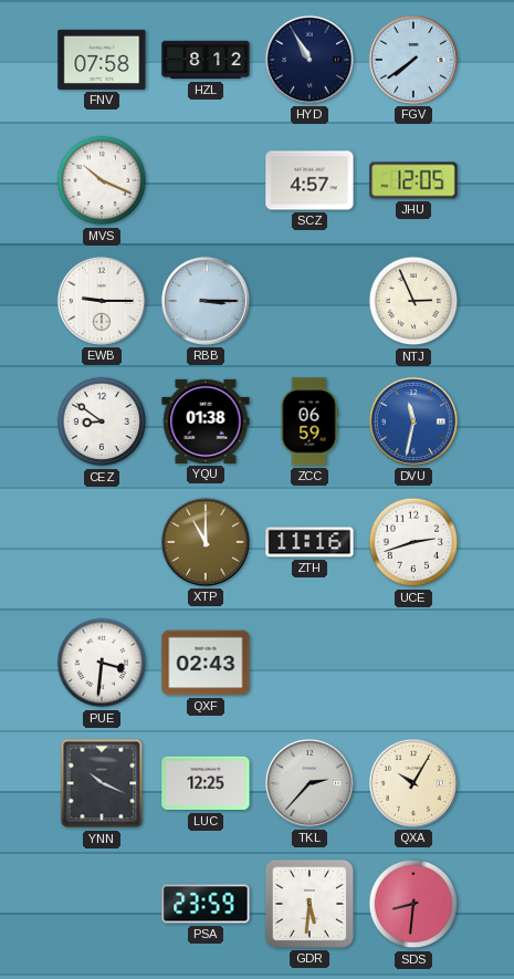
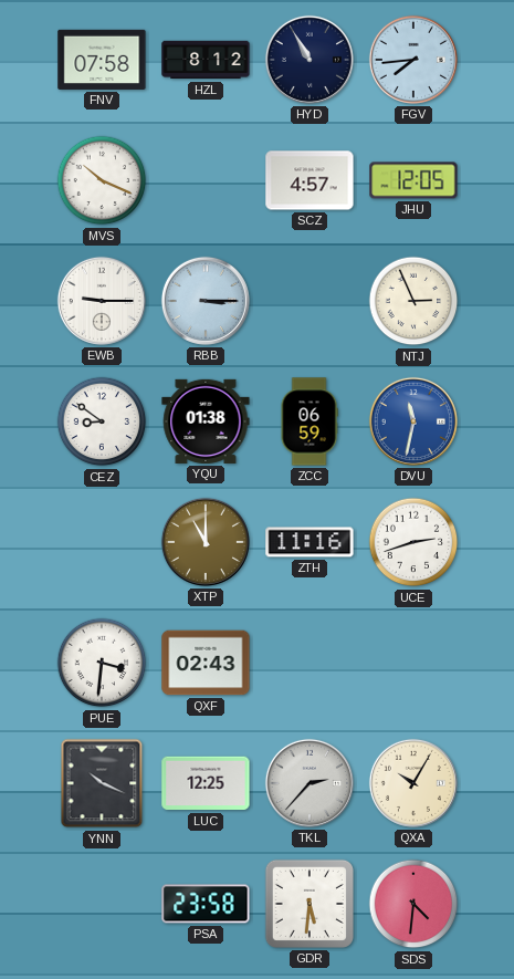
FGV: 7:39 -> 7:44
PSA: 23:59 -> 23:58
SDS: 8:31 -> 4:31
